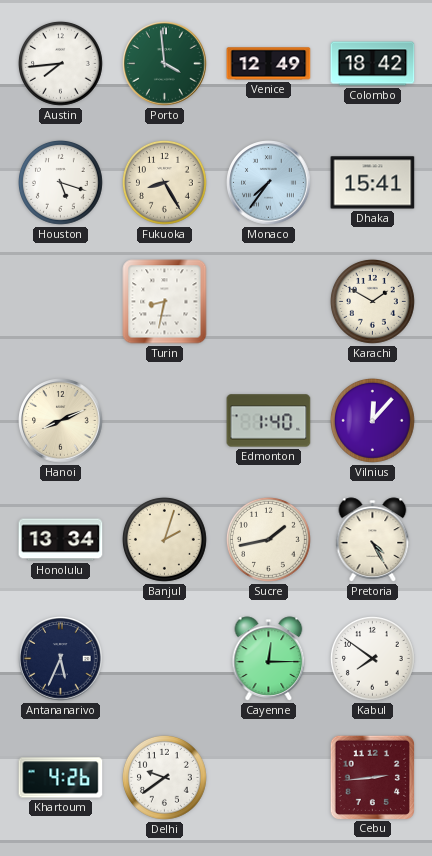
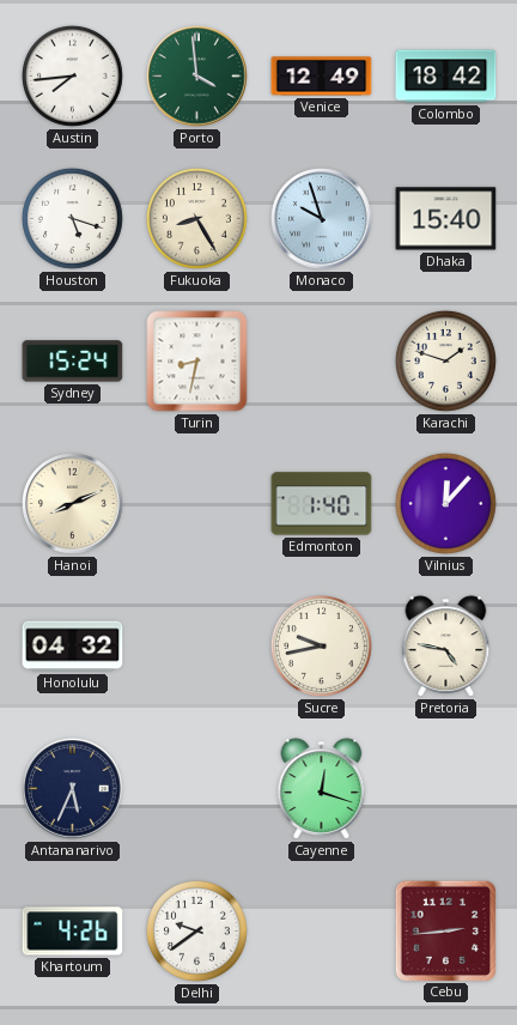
Monaco: 7:36 -> 9:57
Dhaka: 15:41 -> 15:40
Sydney: none -> 15:24
Karachi: 1:50 -> 1:48
Honolulu: 13:34 -> 04:32
Banjul: 2:03 -> none
Sucre: 1:43 -> 9:43
Pretoria: 4:25 -> 4:47
Cayenne: 12:15 -> 12:18
Kabul: 7:51 -> none
